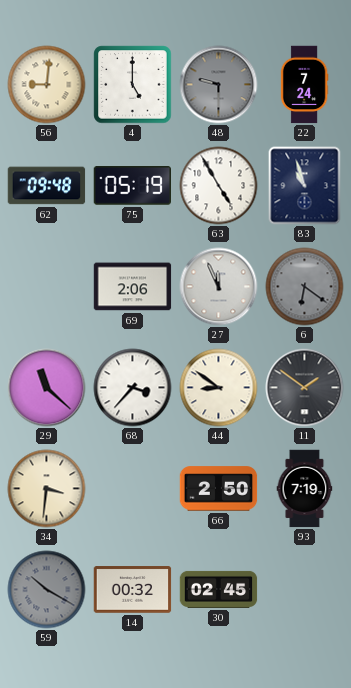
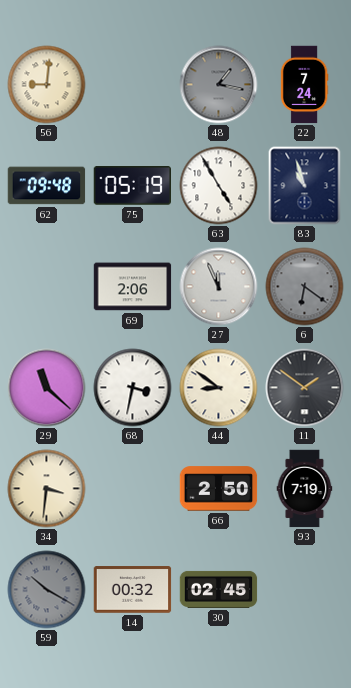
4: 5:00 -> none
48: 9:30 -> 1:17
68: 3:37 -> 3:32
